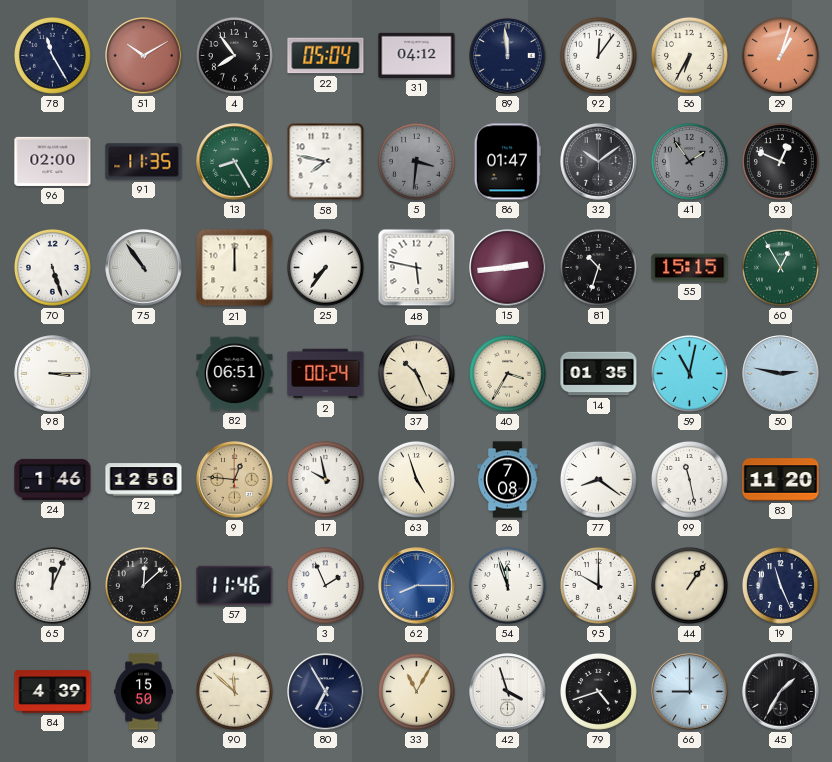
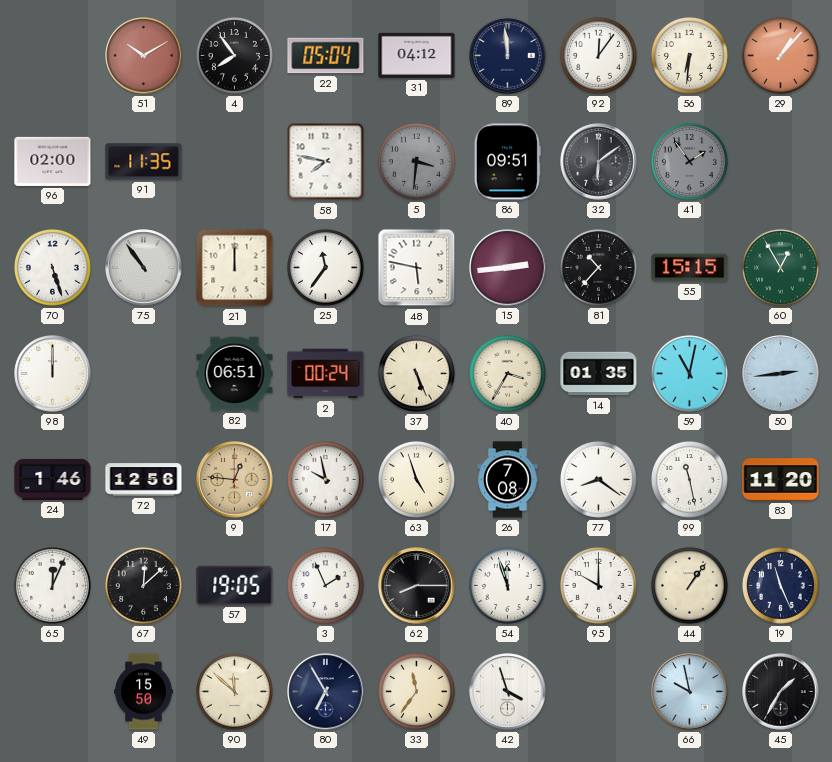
78: 11:25 -> none
56: 6:35 -> 6:31
29: 1:03 -> 1:07
13: 8:25 -> none
86: 01:47 -> 09:51
32: 10:09 -> 6:09
93: 12:49 -> none
25: 7:36 -> 11:36
81: 10:33 -> 10:37
98: 3:15 -> 12:00
37: 10:26 -> 5:26
50: 2:47 -> 2:44
57: 11:46 -> 19:05
62 dial: blue -> black
84: 4:39 -> none
33: 11:05 -> 11:36
79: 4:42 -> none
66: 9:00 -> 9:58
